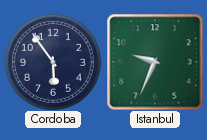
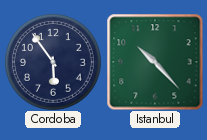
Istanbul: 9:34 -> 10:23
